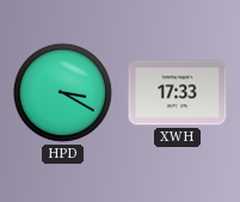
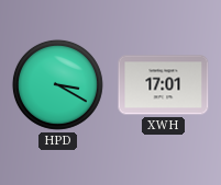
XWH: 17:33 -> 17:01
